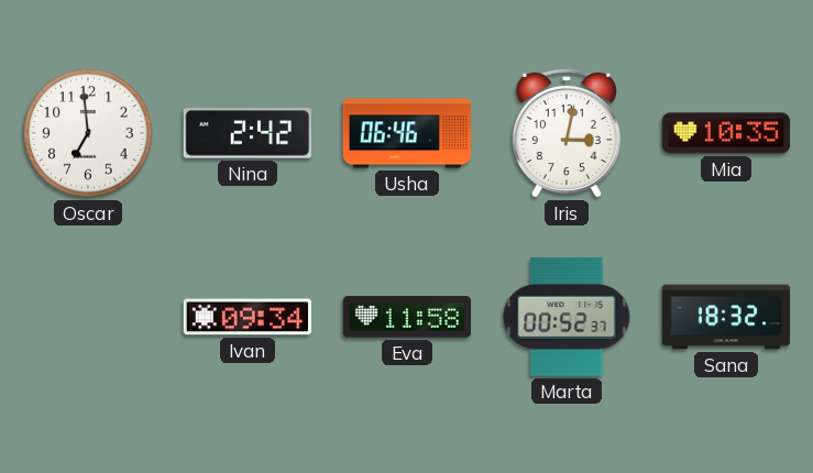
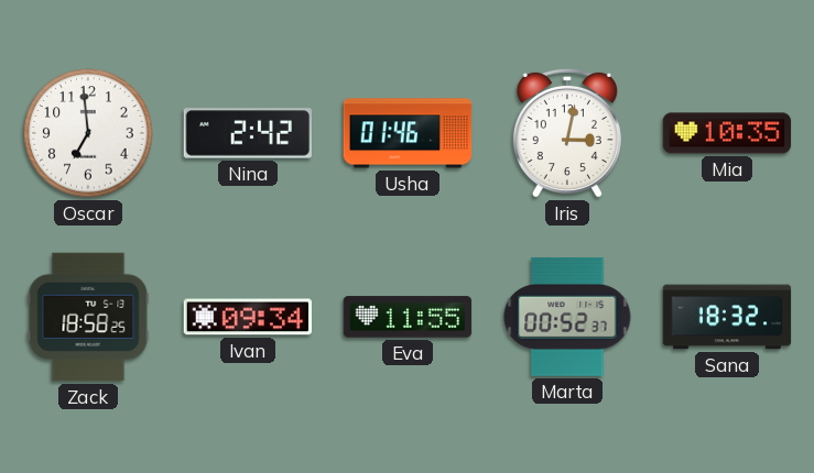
Usha: 06:46 -> 01:46
Zack: none -> 18:58
Eva: 11:58 -> 11:55
